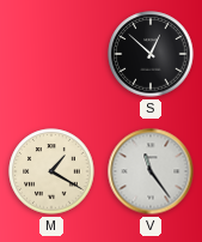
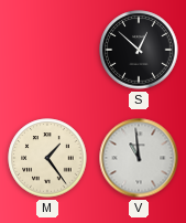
M: 1:20 -> 1:24
V: 11:24 -> 10:59
